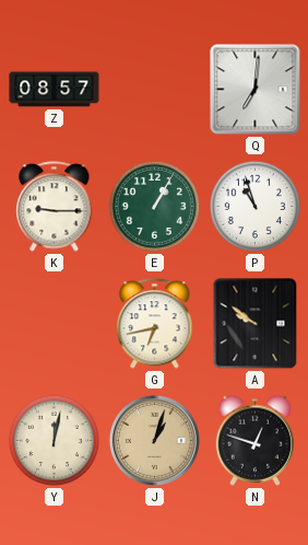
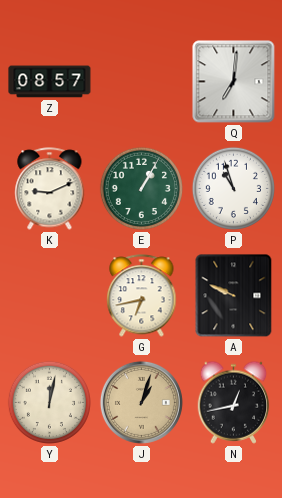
K: 9:15 -> 9:11
A: 9:51 -> 9:49
N: 12:48 -> 12:43
